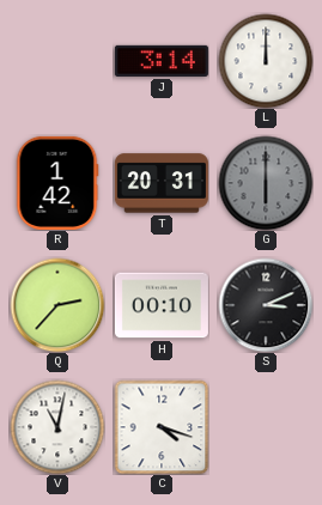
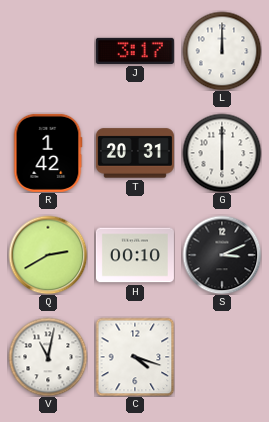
J: 3:14 -> 3:17
G dial: grey -> white
Q: 2:37 -> 2:40
